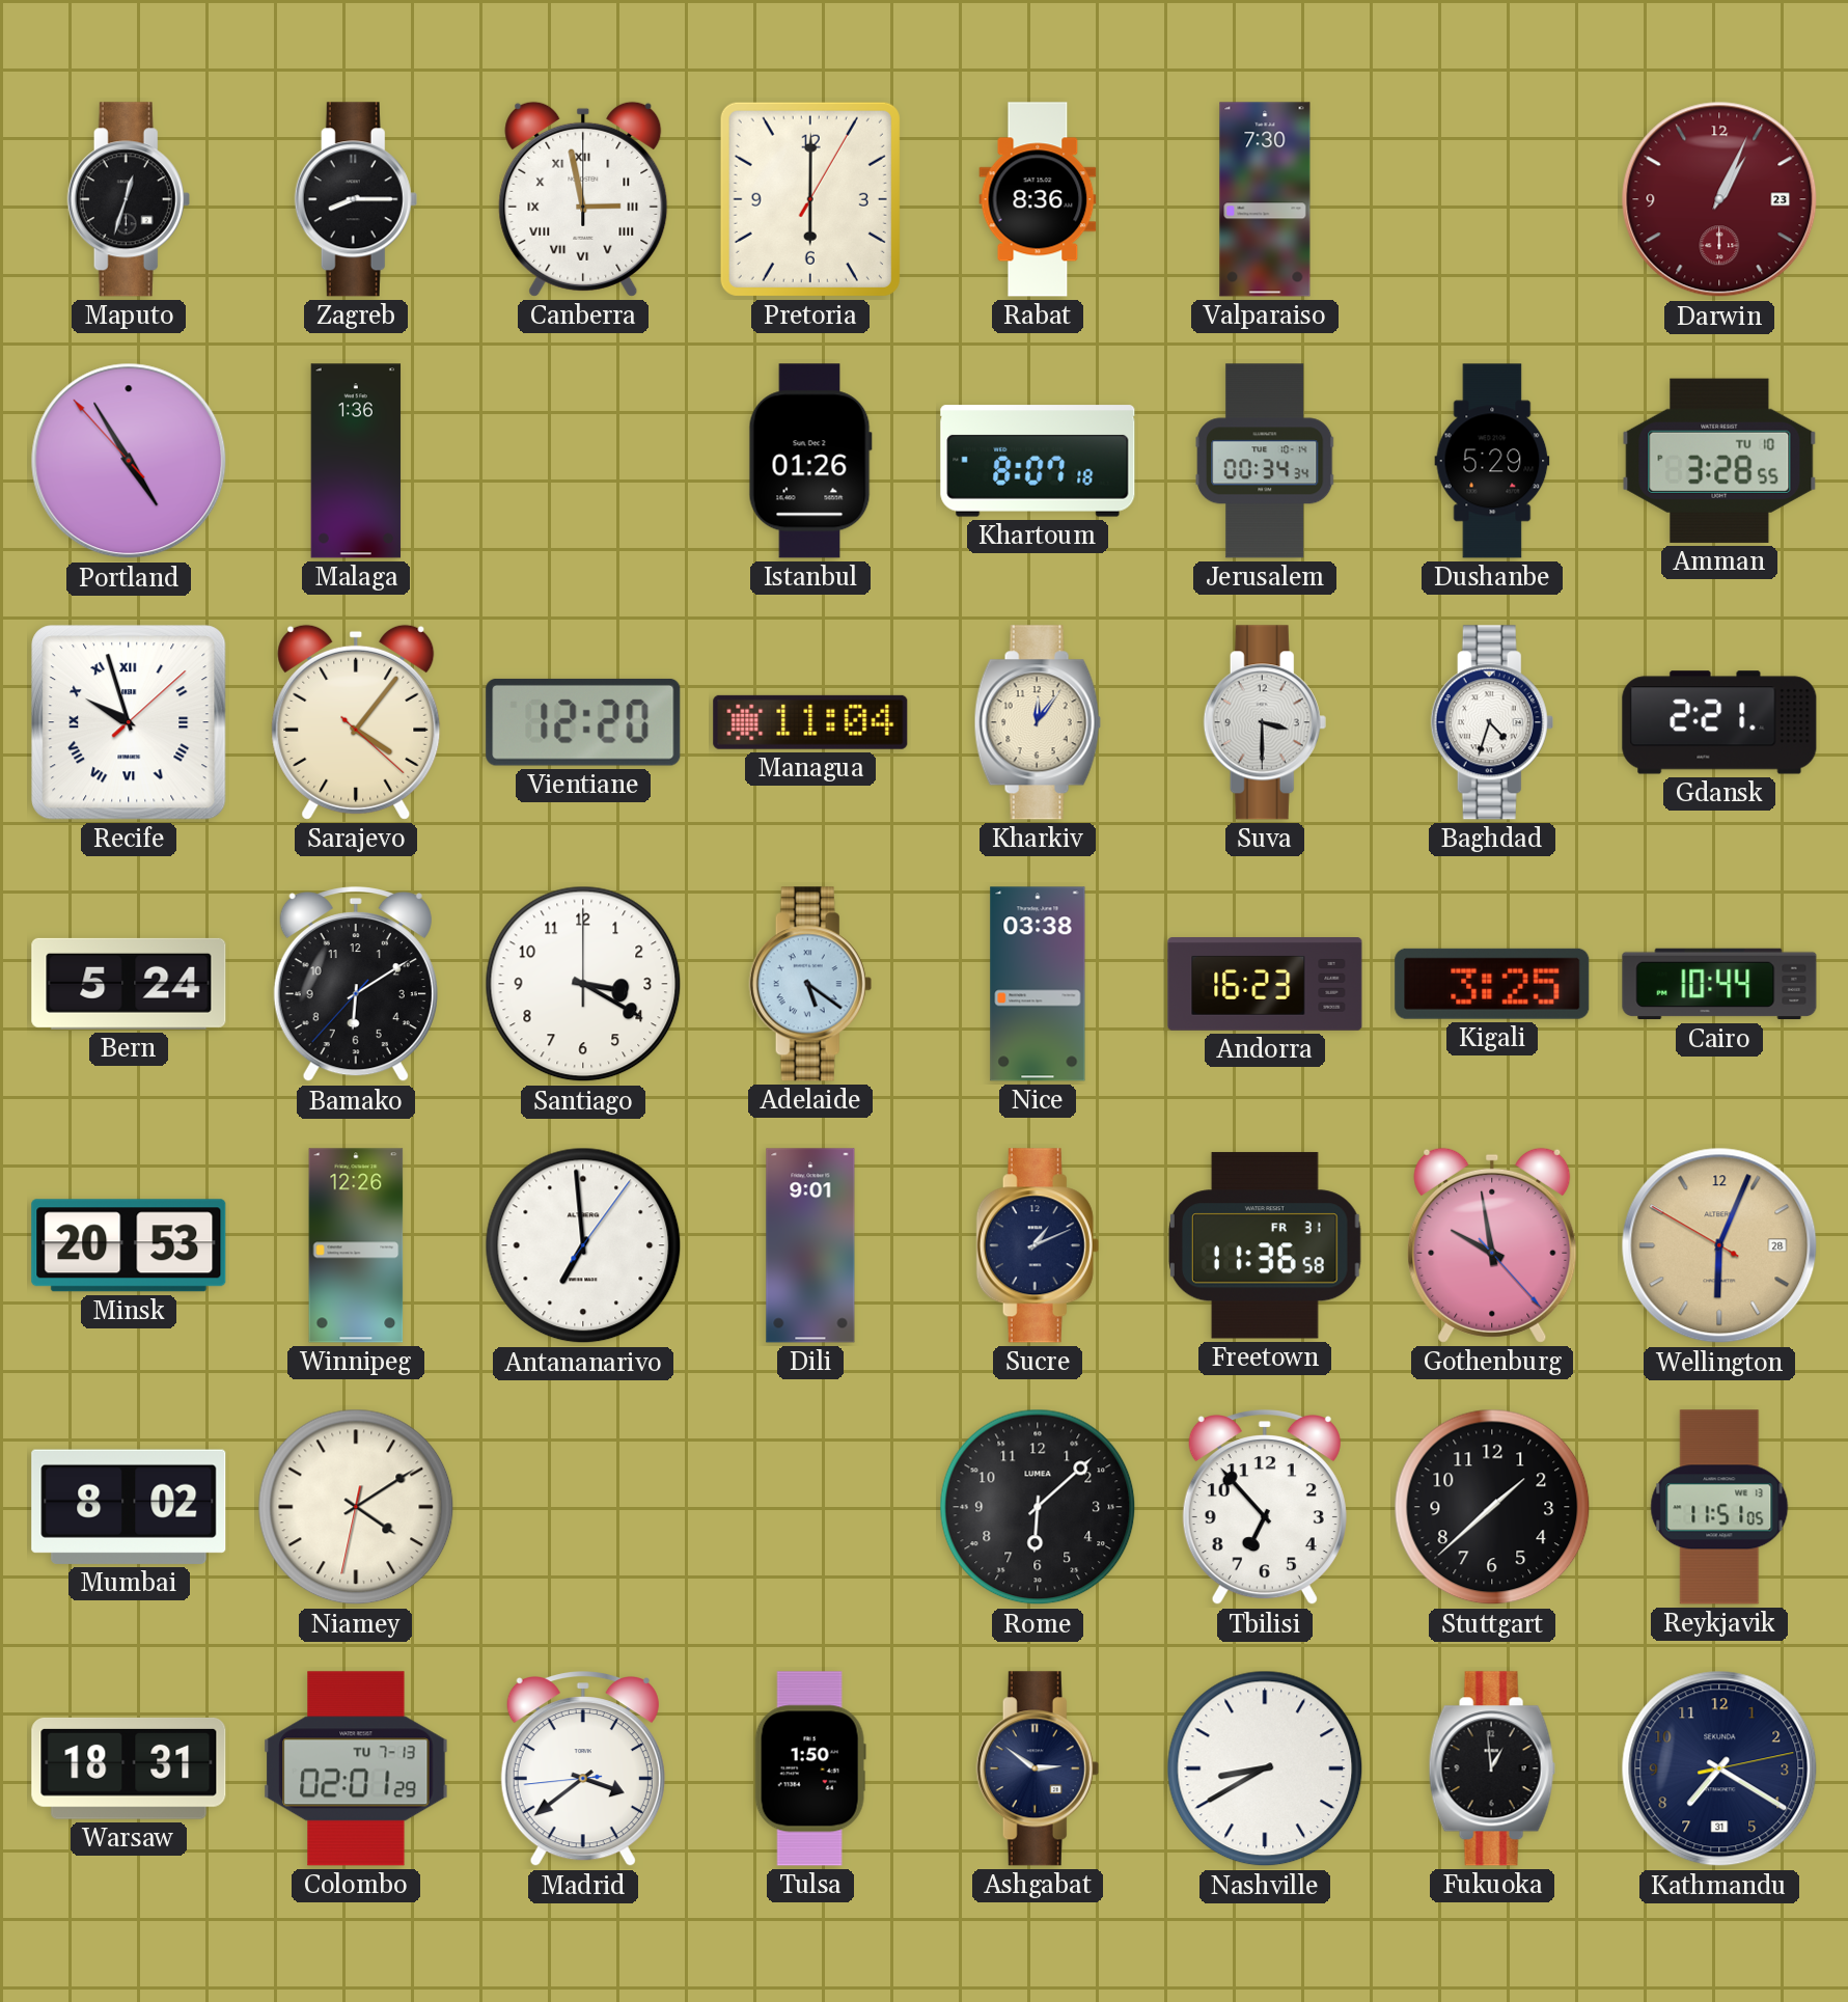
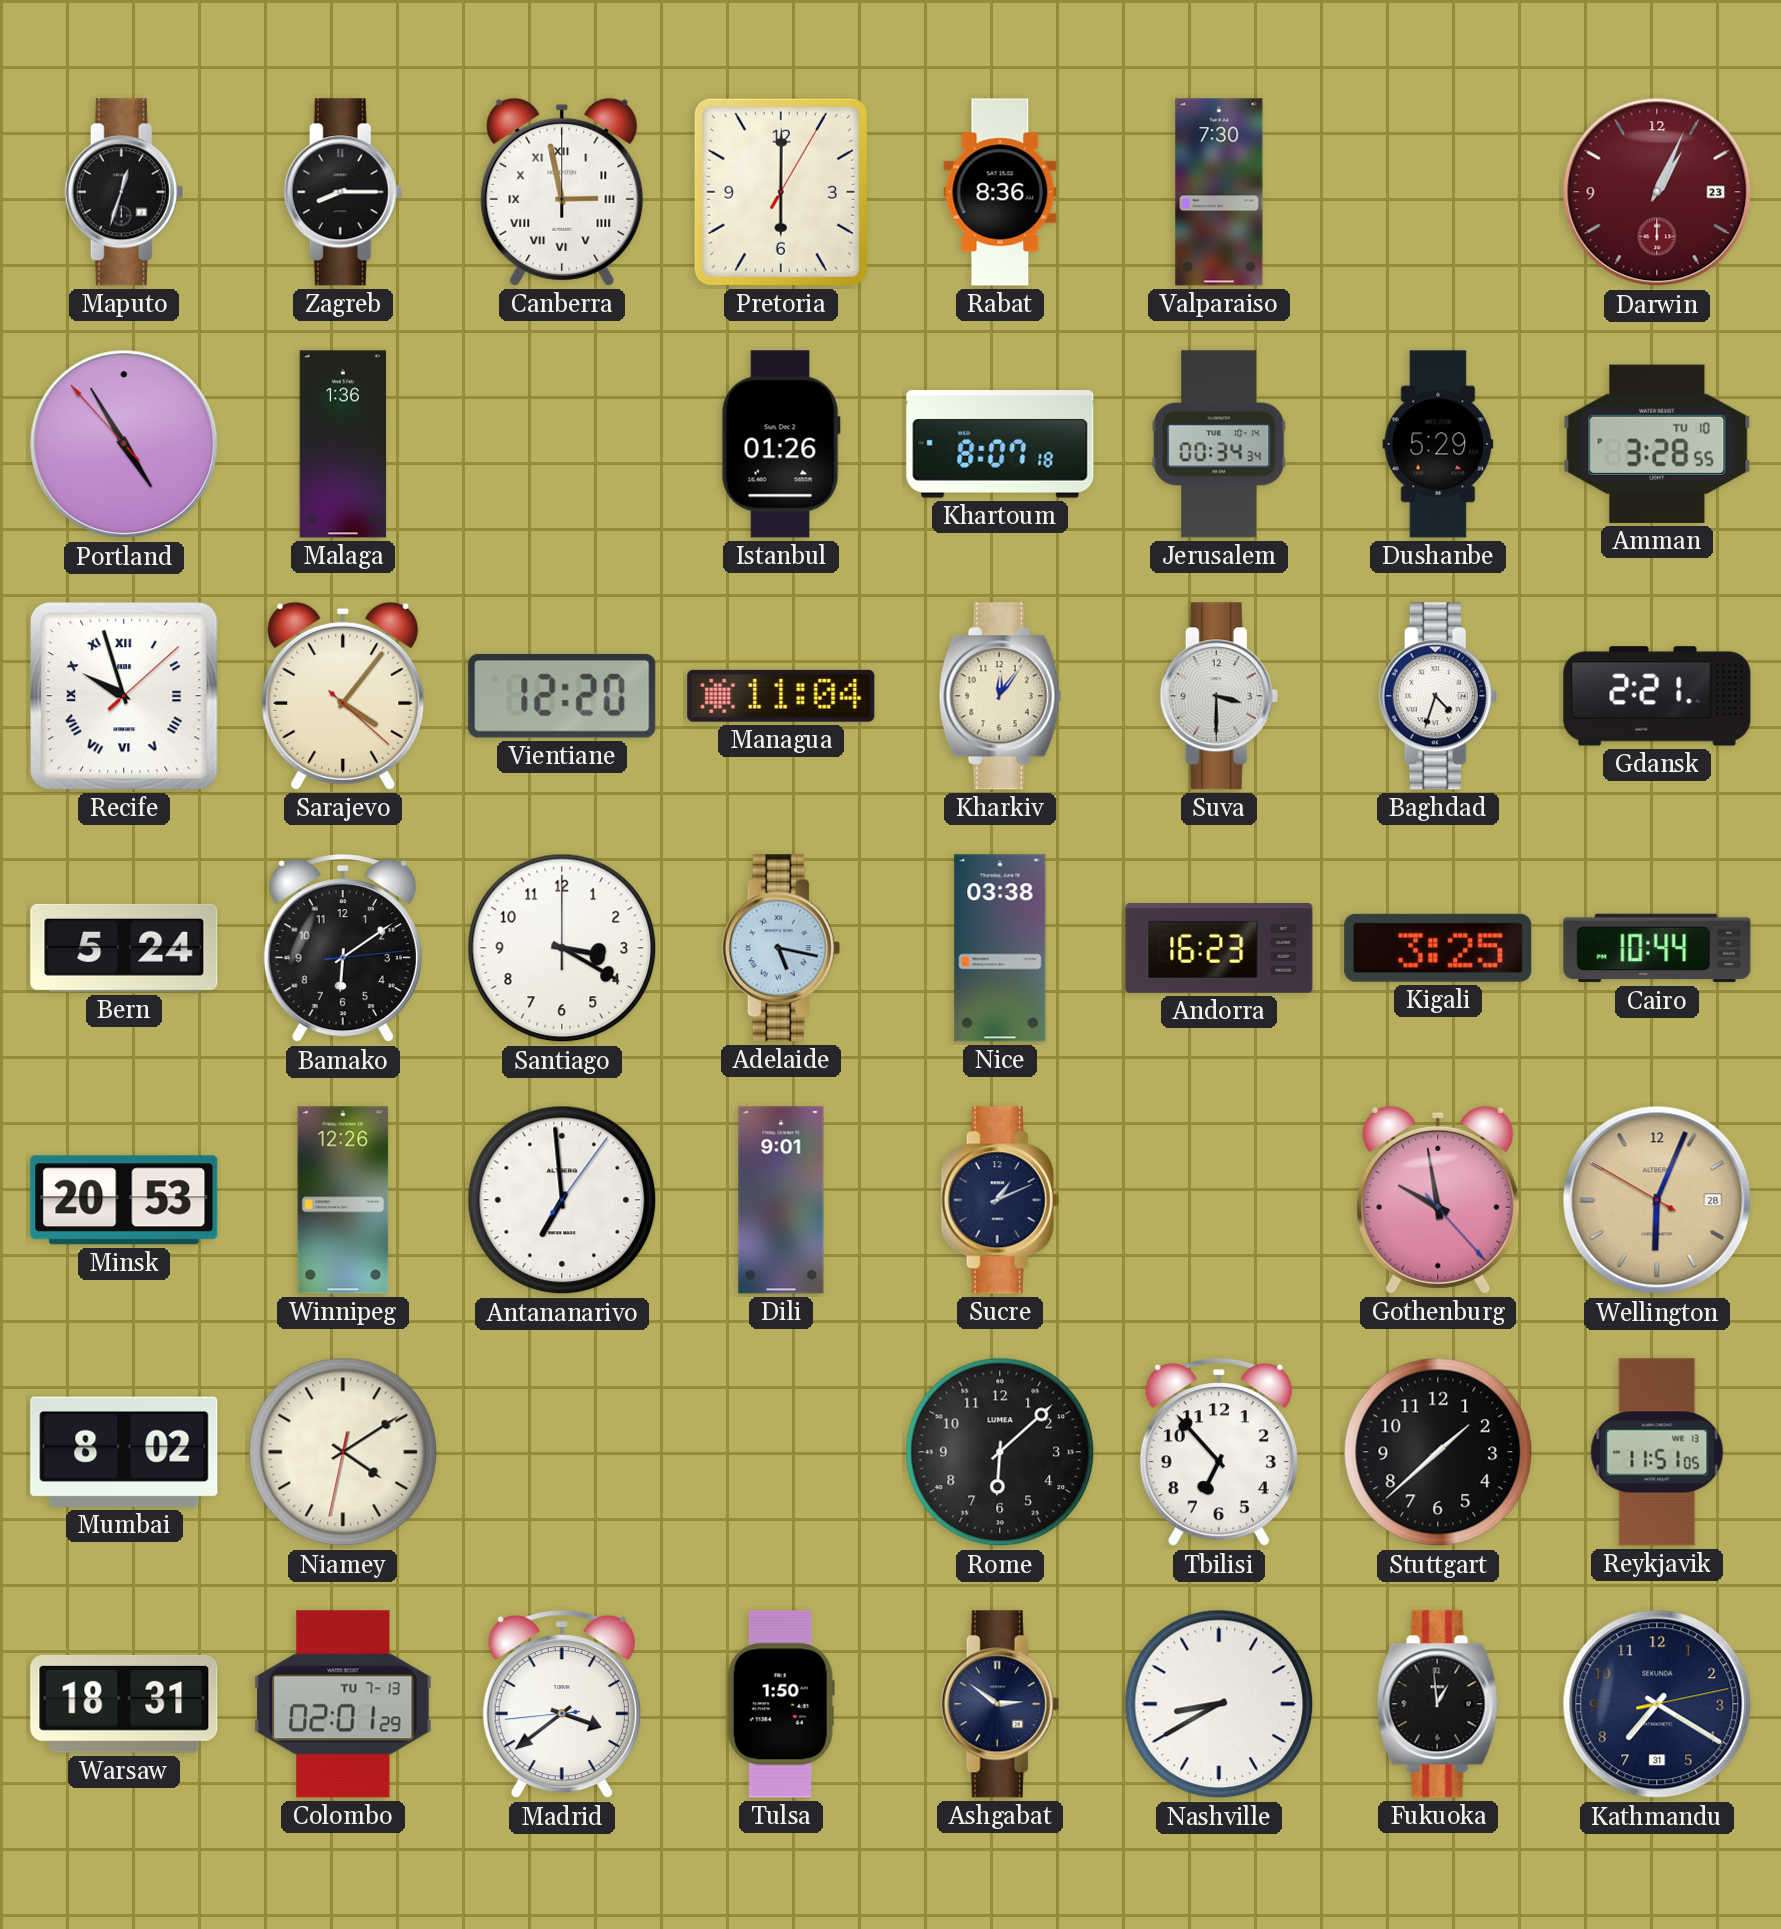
Bamako: 6:09:37 -> 6:09:14
Adelaide: 5:21 -> 5:17
Freetown: 11:36 -> none
